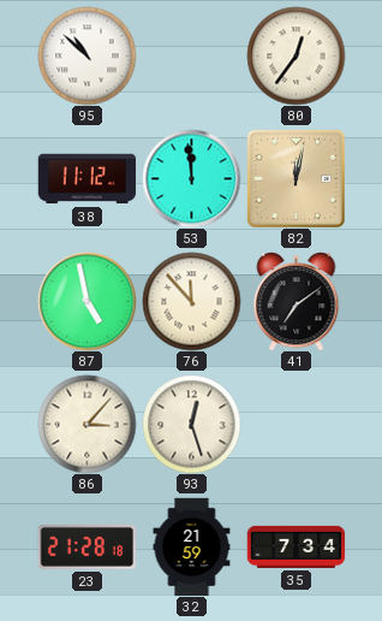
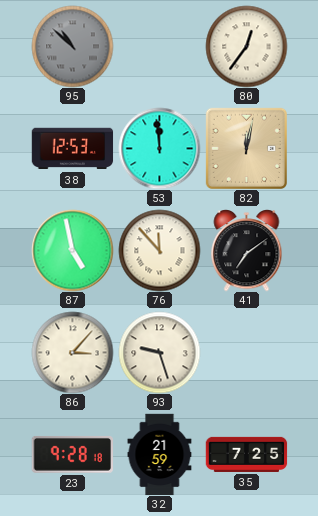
95 dial: white -> grey
38: 11:12 -> 12:53
93: 12:27 -> 9:27
23: 21:28 -> 9:28
35: 7:34 -> 7:25
